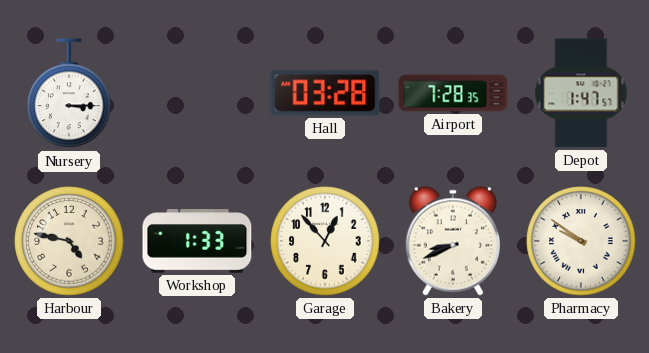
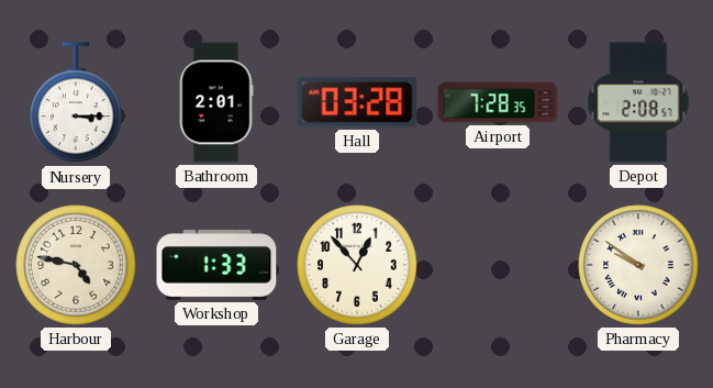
Bathroom: none -> 2:01
Depot: 1:47 -> 2:08
Bakery: 8:41 -> none
